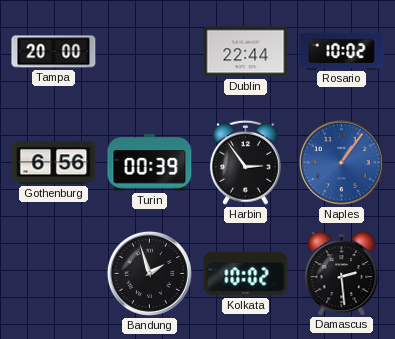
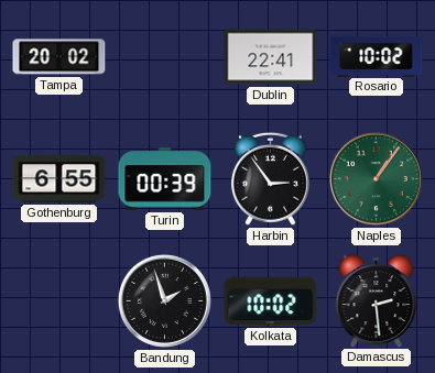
Tampa: 20:00 -> 20:02
Dublin: 22:44 -> 22:41
Gothenburg: 6:56 -> 6:55
Naples dial: blue -> green
